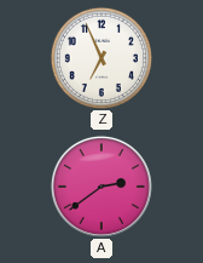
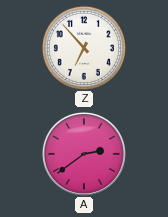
Z: 6:56 -> 6:53
